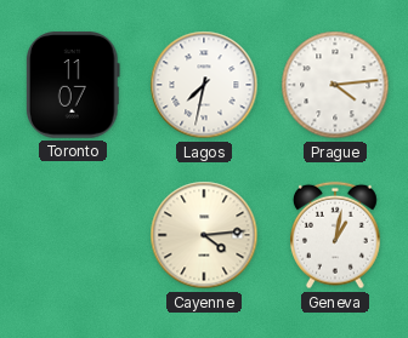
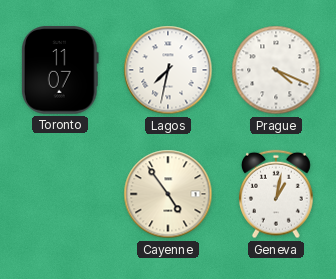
Prague: 4:14 -> 4:19
Cayenne: 4:14 -> 4:54
